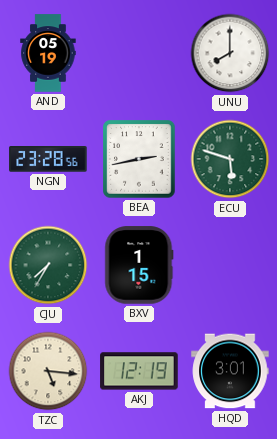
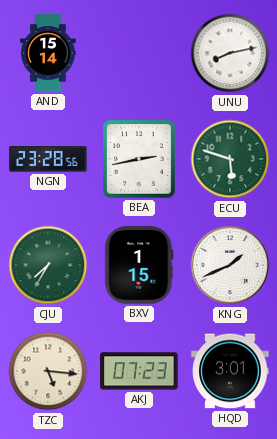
AND: 05:19 -> 15:14
UNU: 8:00 -> 8:13
KNG: none -> 1:41
AKJ: 12:19 -> 07:23
